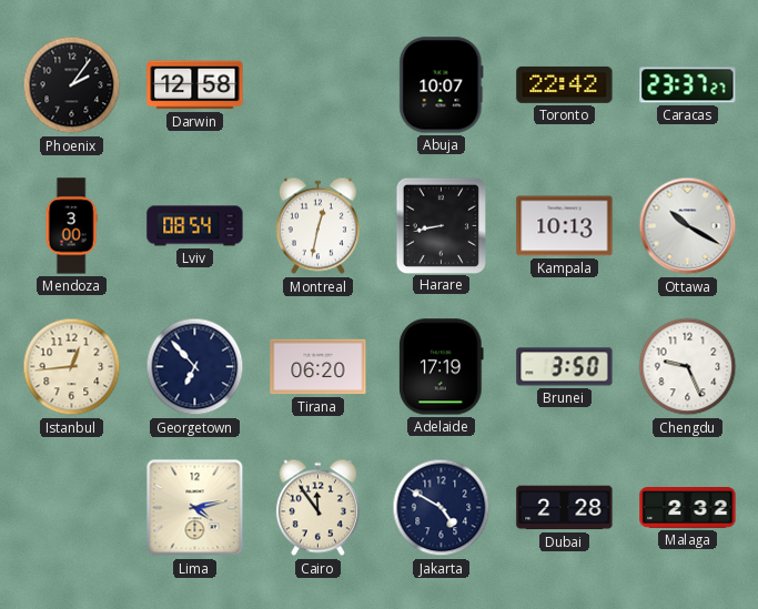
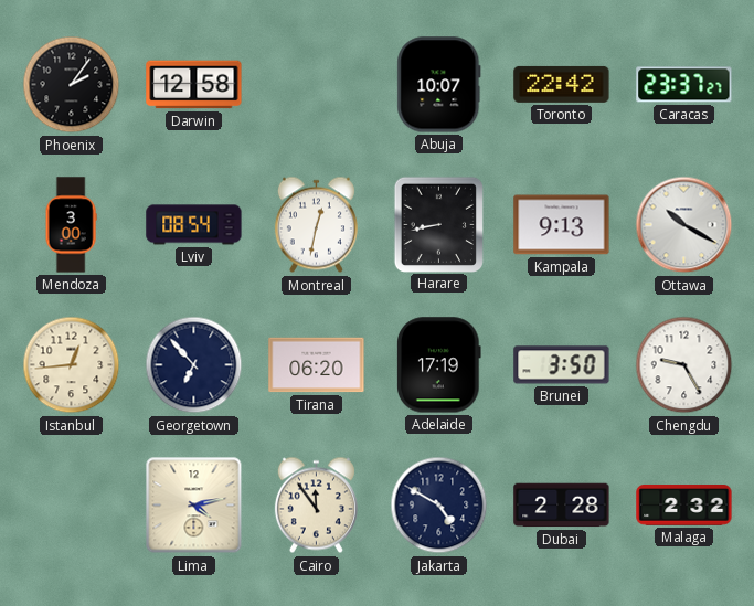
Kampala: 10:13 -> 9:13
Chengdu: 9:26 -> 9:25
